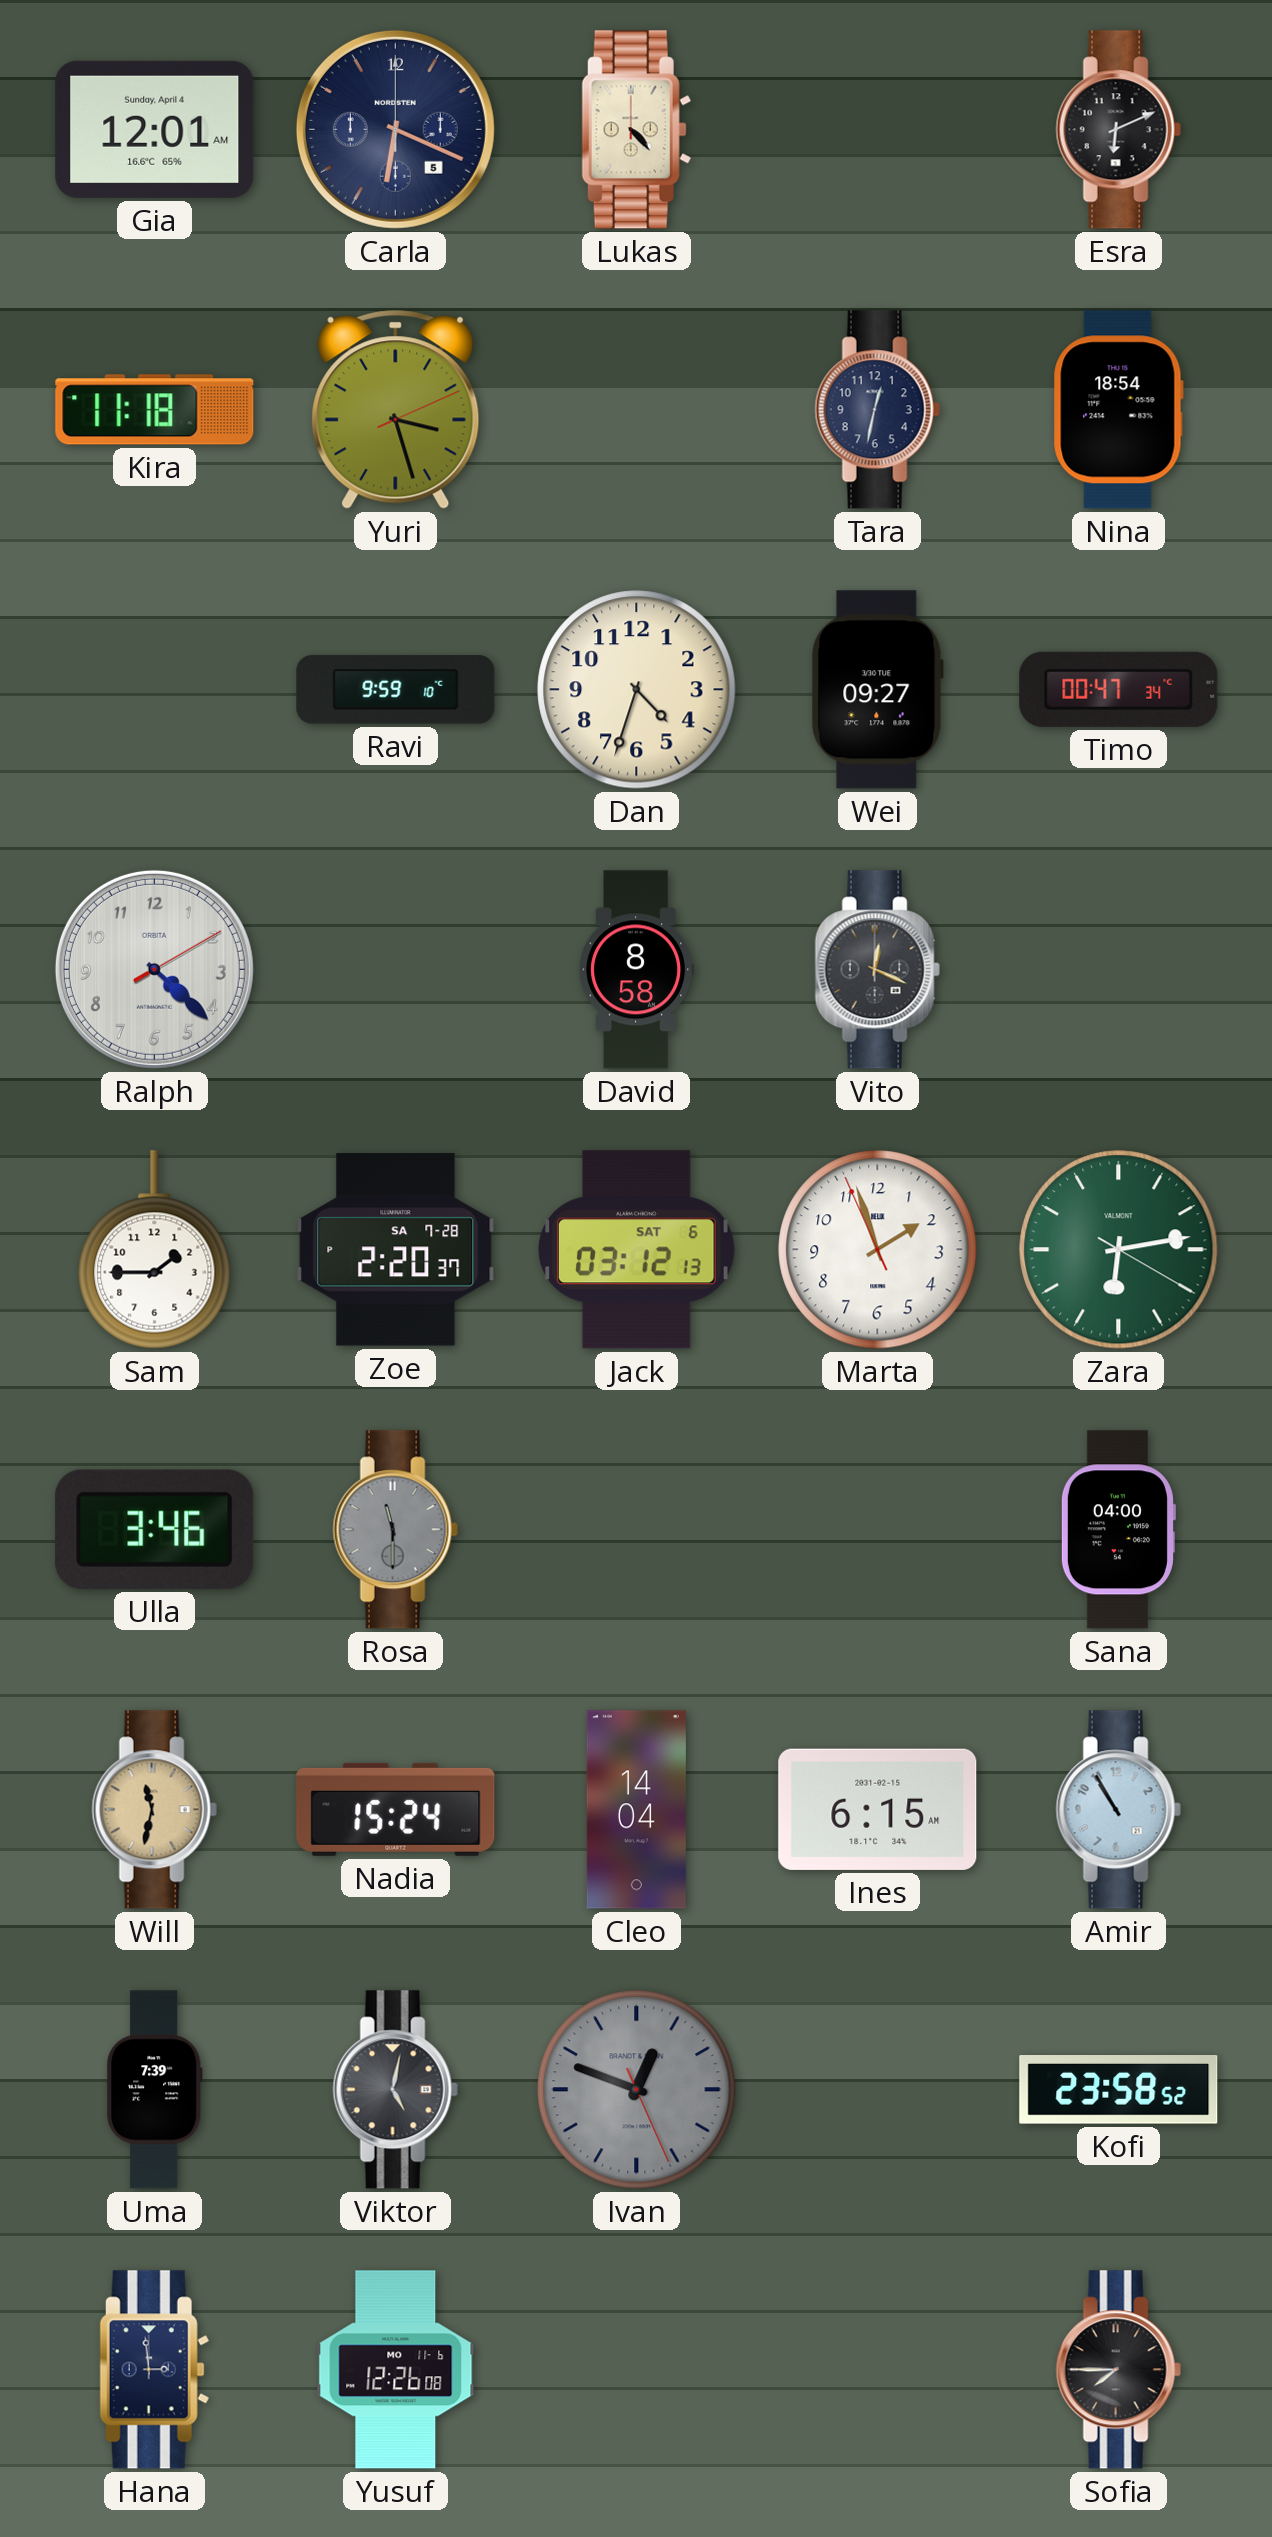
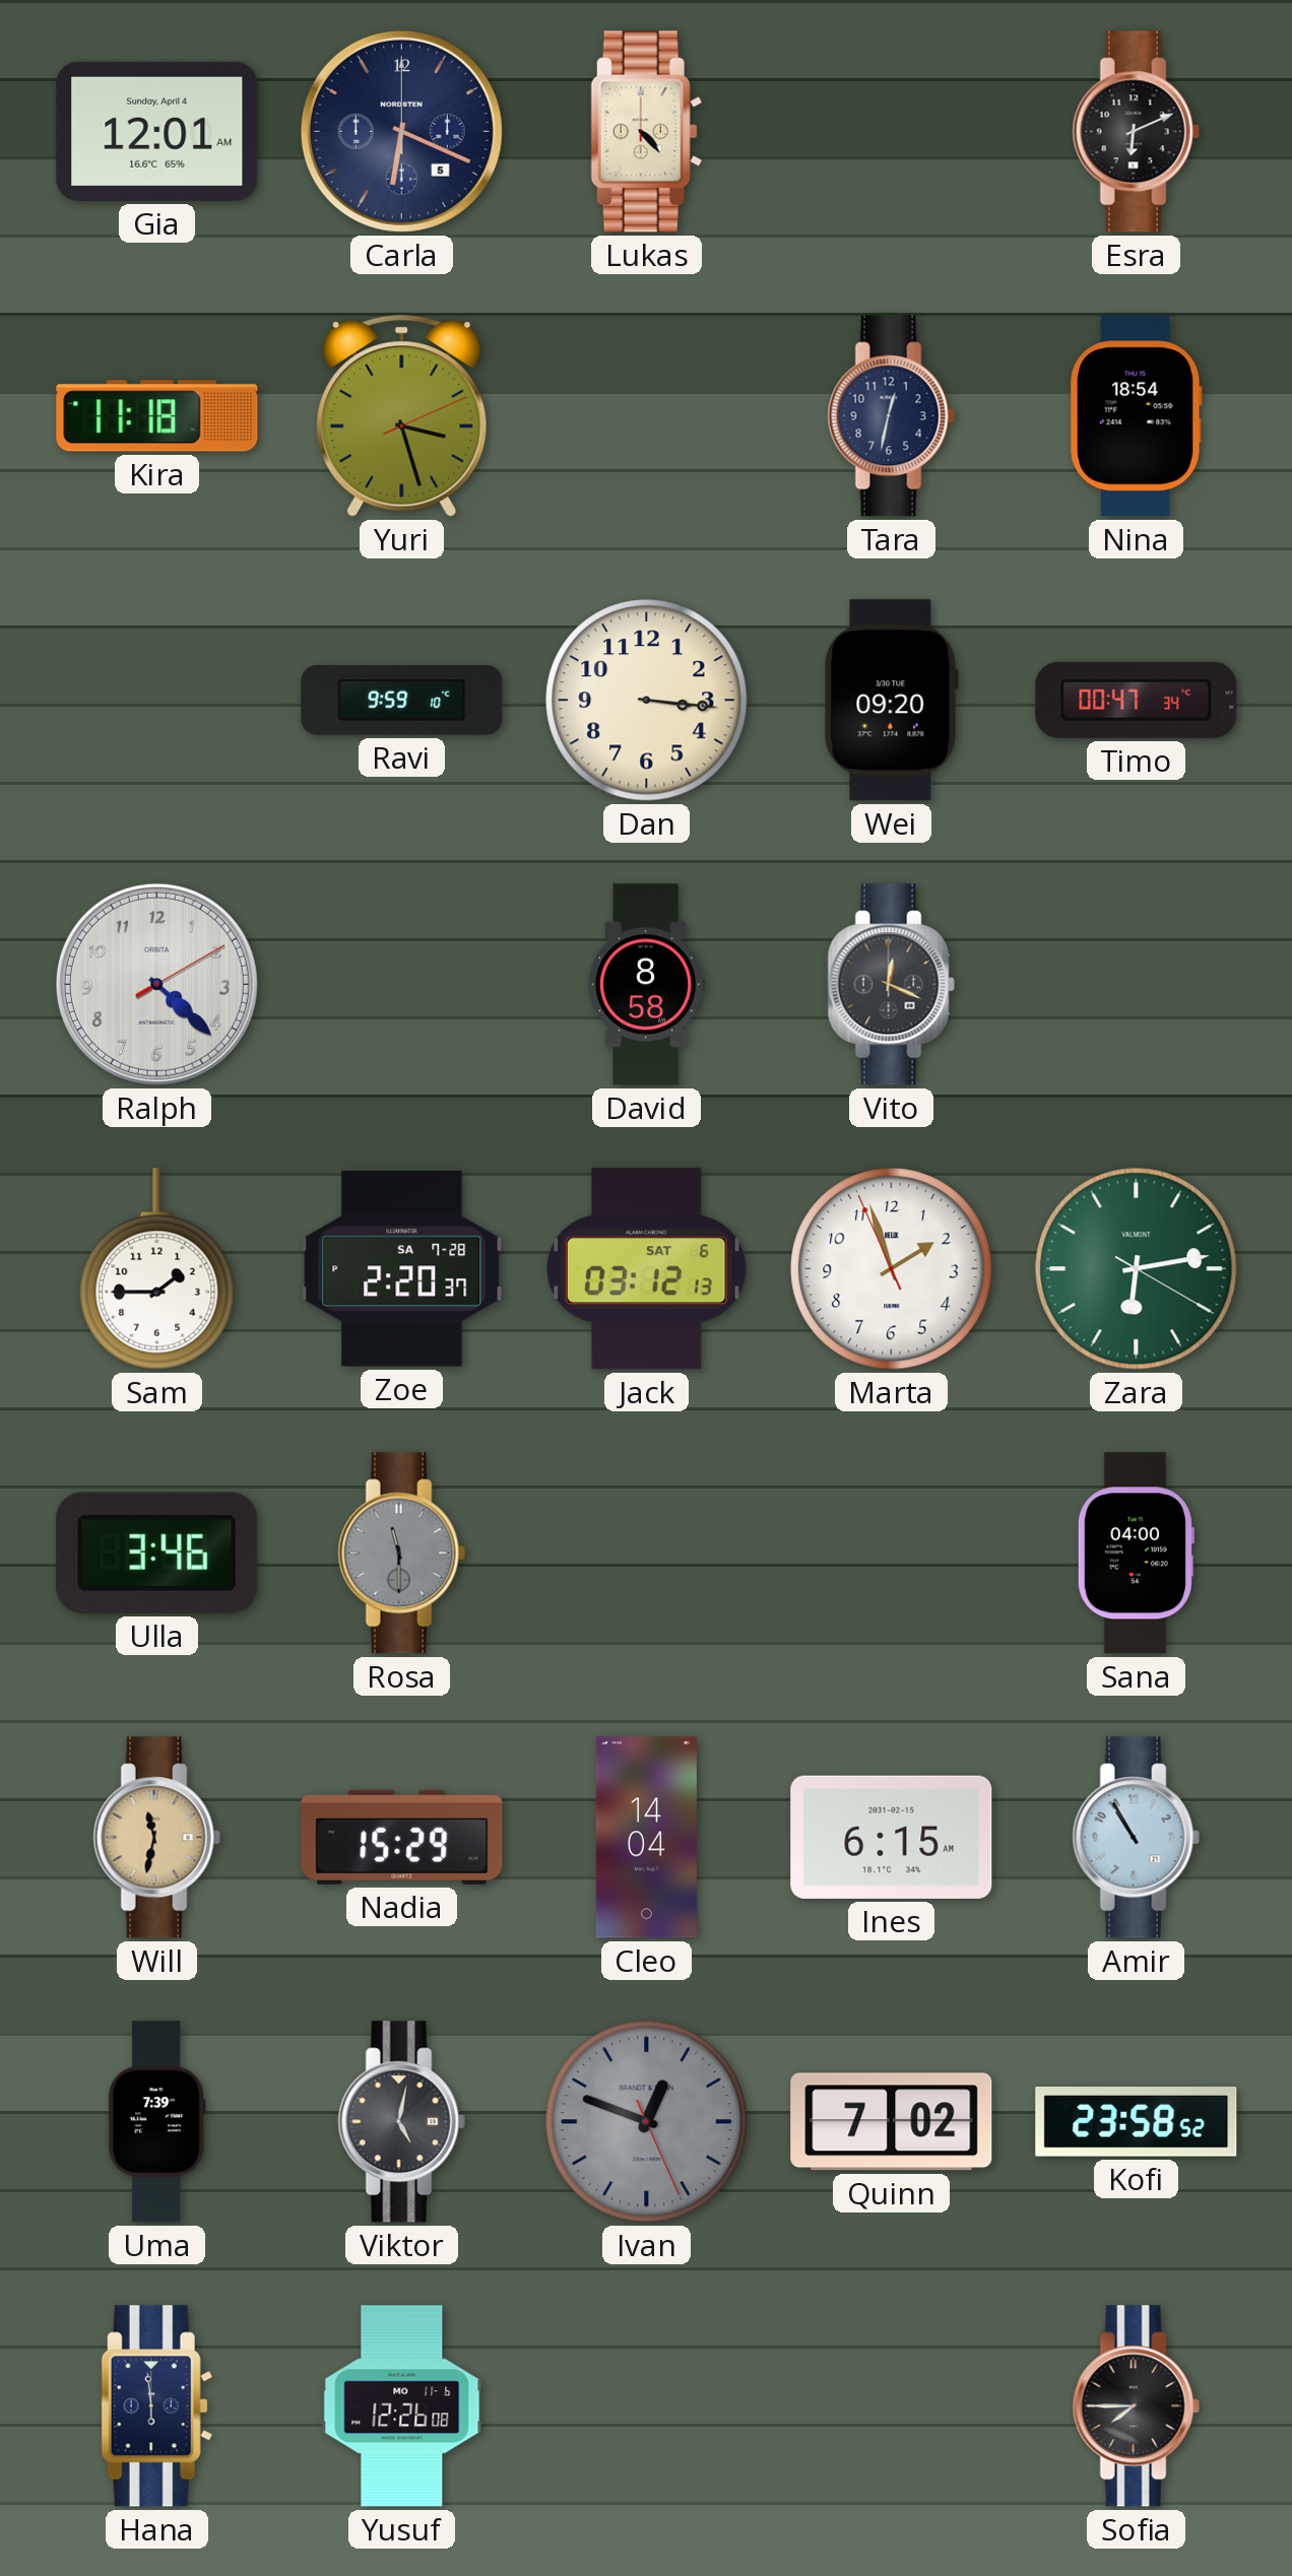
Dan: 4:33 -> 3:16
Wei: 09:27 -> 09:20
Nadia: 15:24 -> 15:29
Quinn: none -> 7:02
Hana: 2:59 -> 5:59
